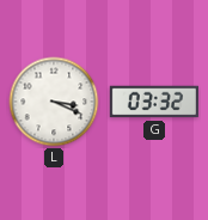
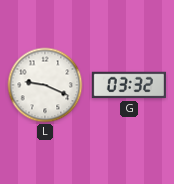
L: 3:19 -> 9:19
